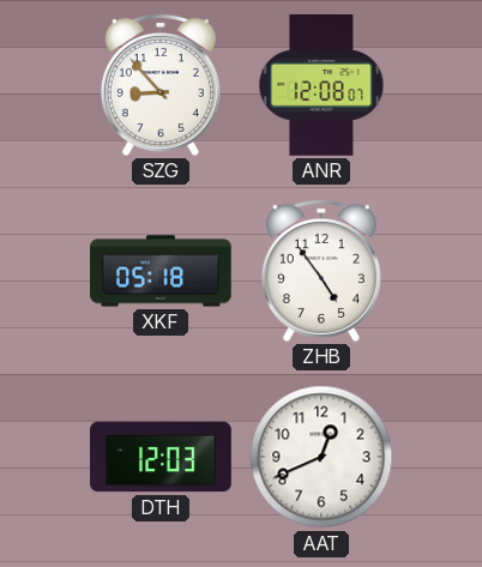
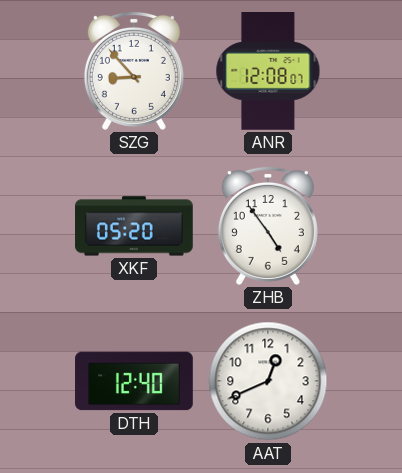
XKF: 05:18 -> 05:20
DTH: 12:03 -> 12:40
